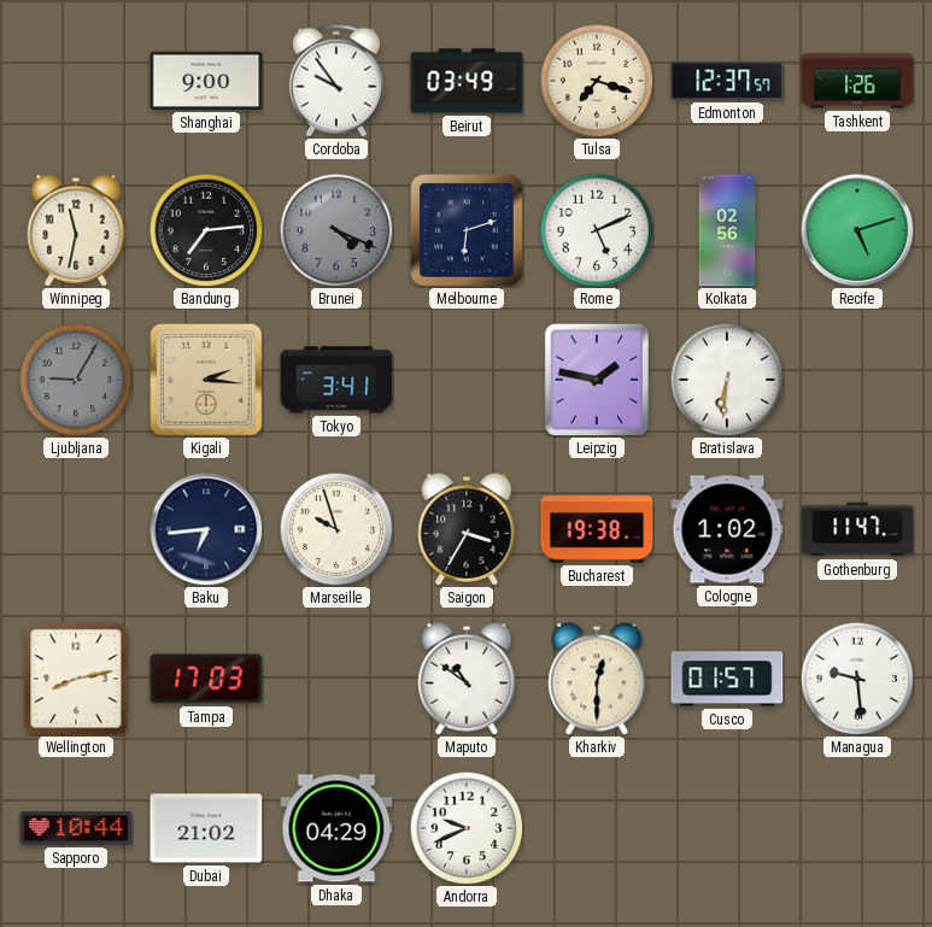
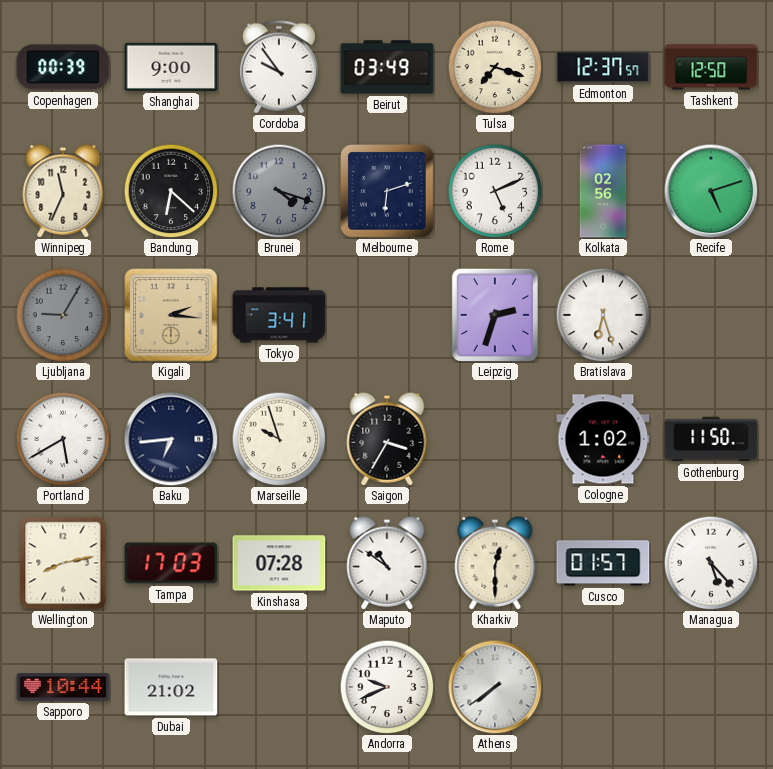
Copenhagen: none -> 00:39
Tashkent: 1:26 -> 12:50
Winnipeg: 11:32 -> 11:34
Bandung: 7:14 -> 6:22
Brunei: 4:19 -> 4:18
Leipzig: 1:47 -> 2:33
Bratislava: 6:31 -> 6:27
Portland: none -> 5:40
Bucharest: 19:38 -> none
Gothenburg: 11:47 -> 11:50
Kinshasa: none -> 07:28
Managua: 9:29 -> 5:23
Dhaka: 04:29 -> none
Athens: none -> 7:39
